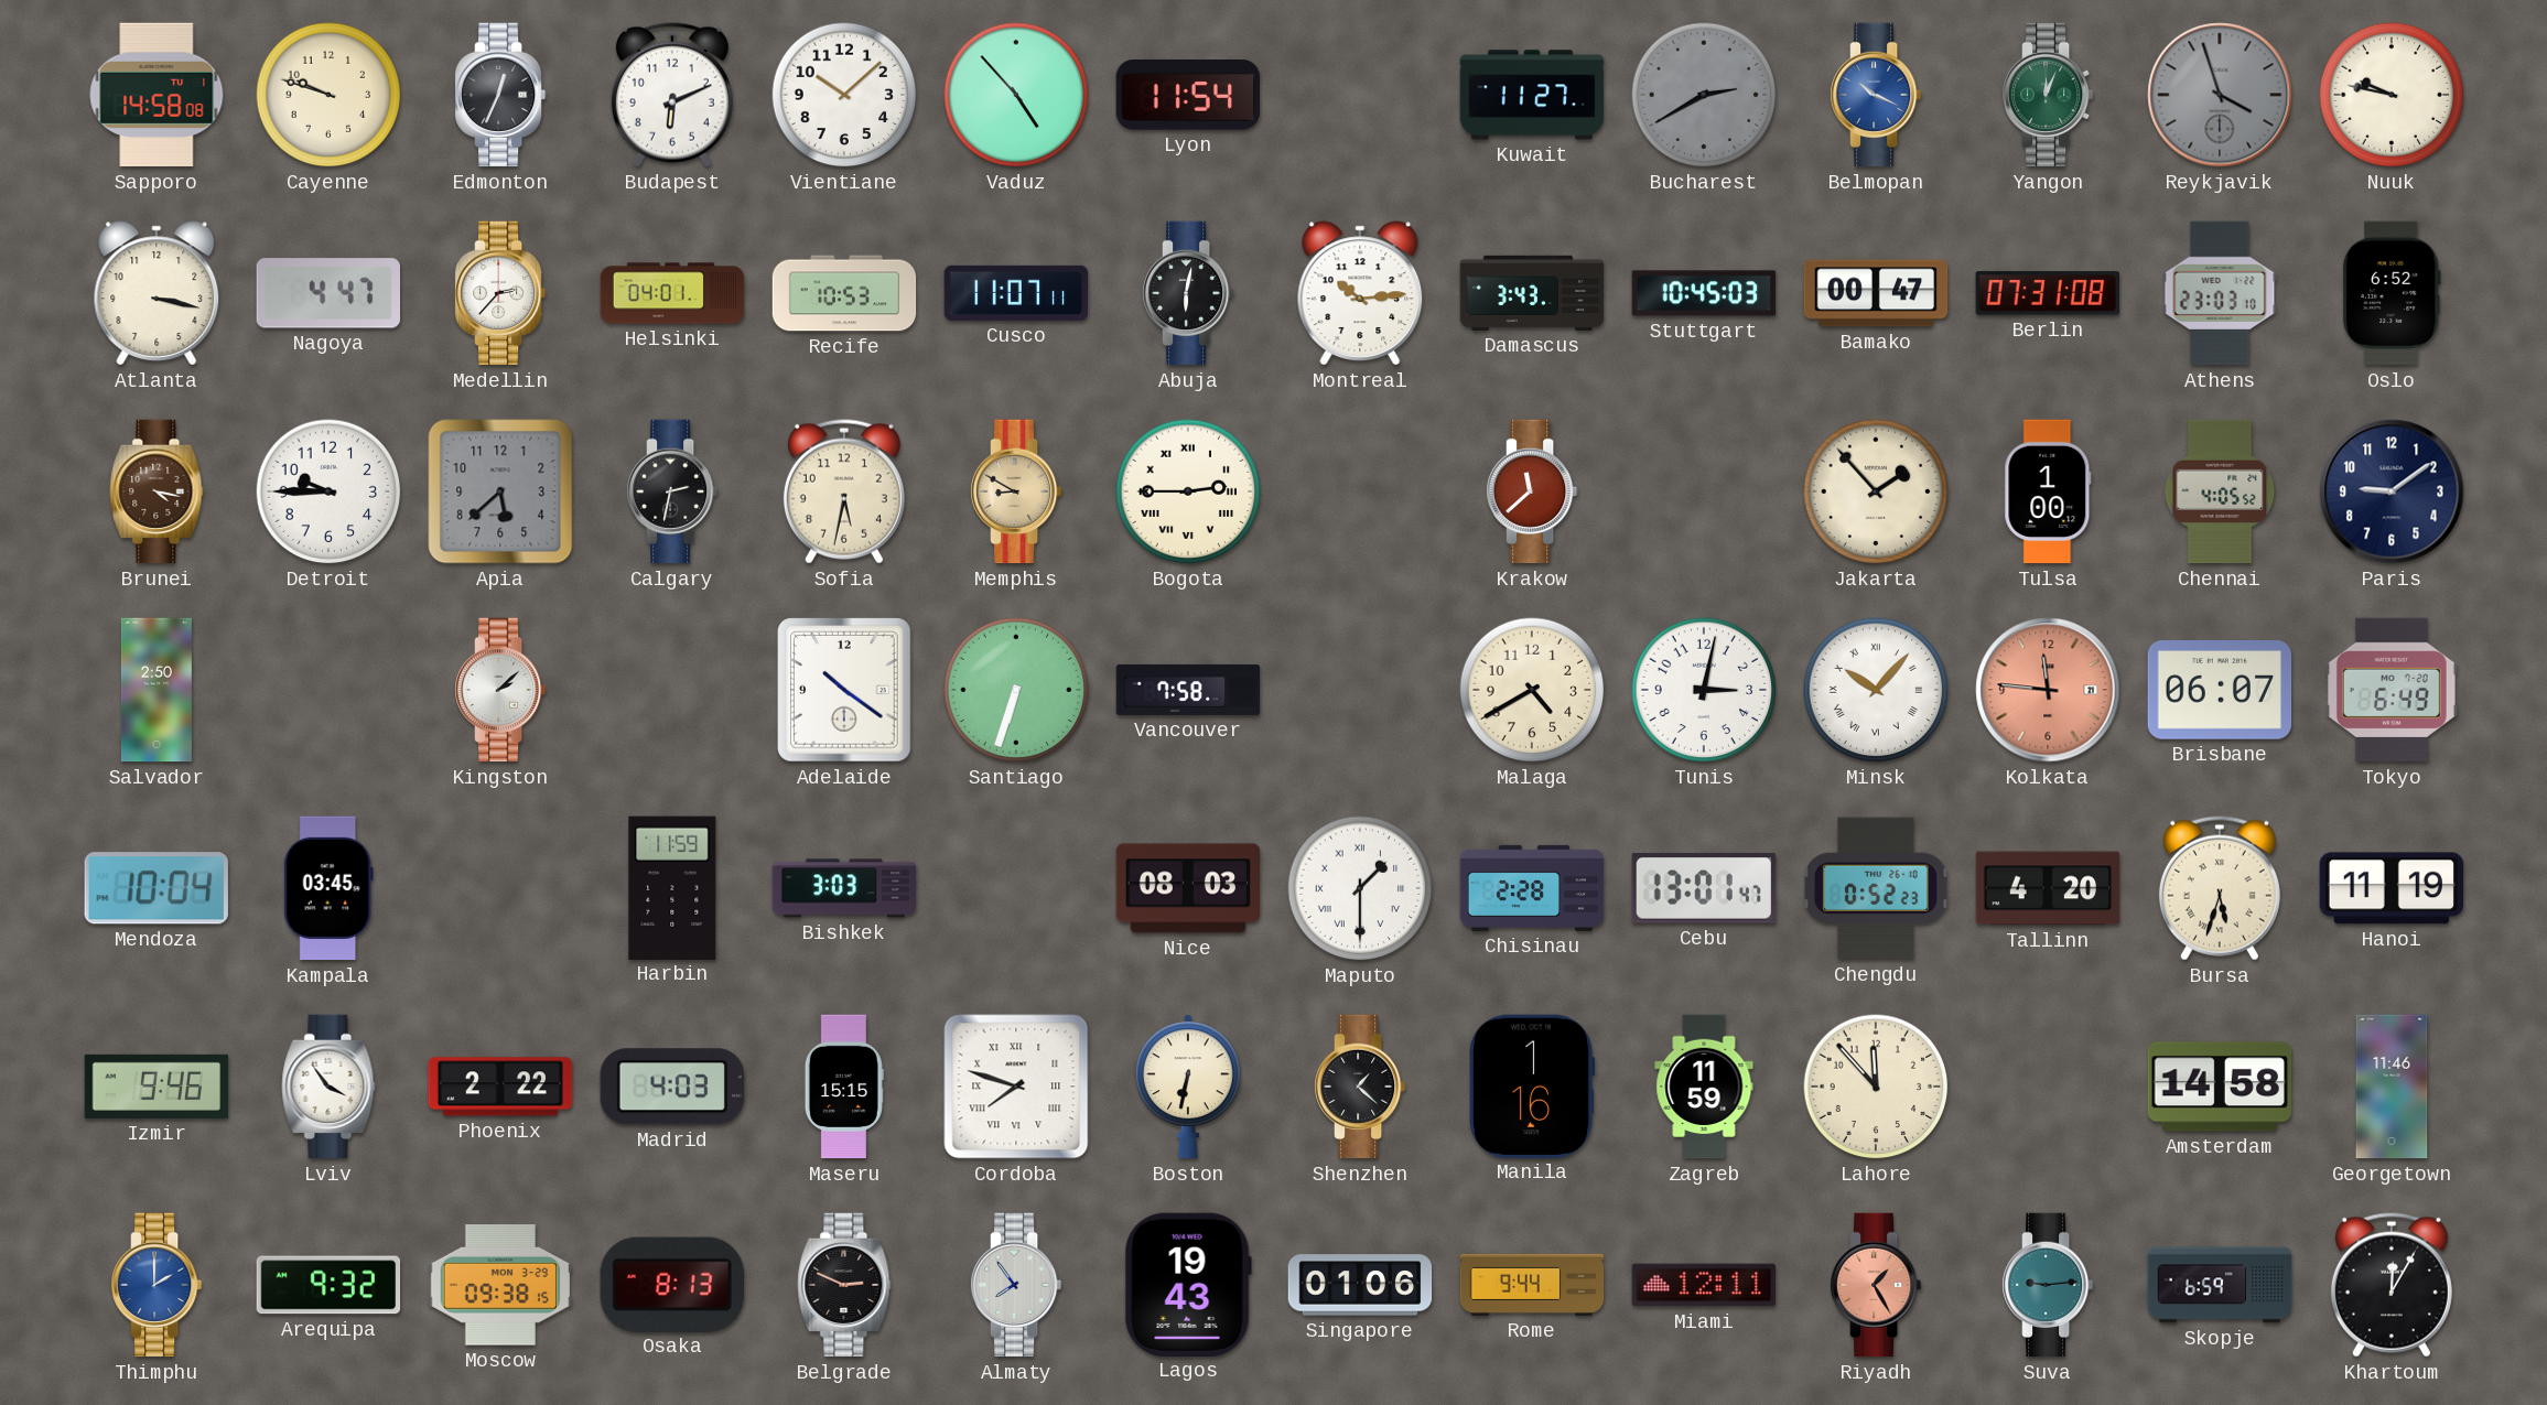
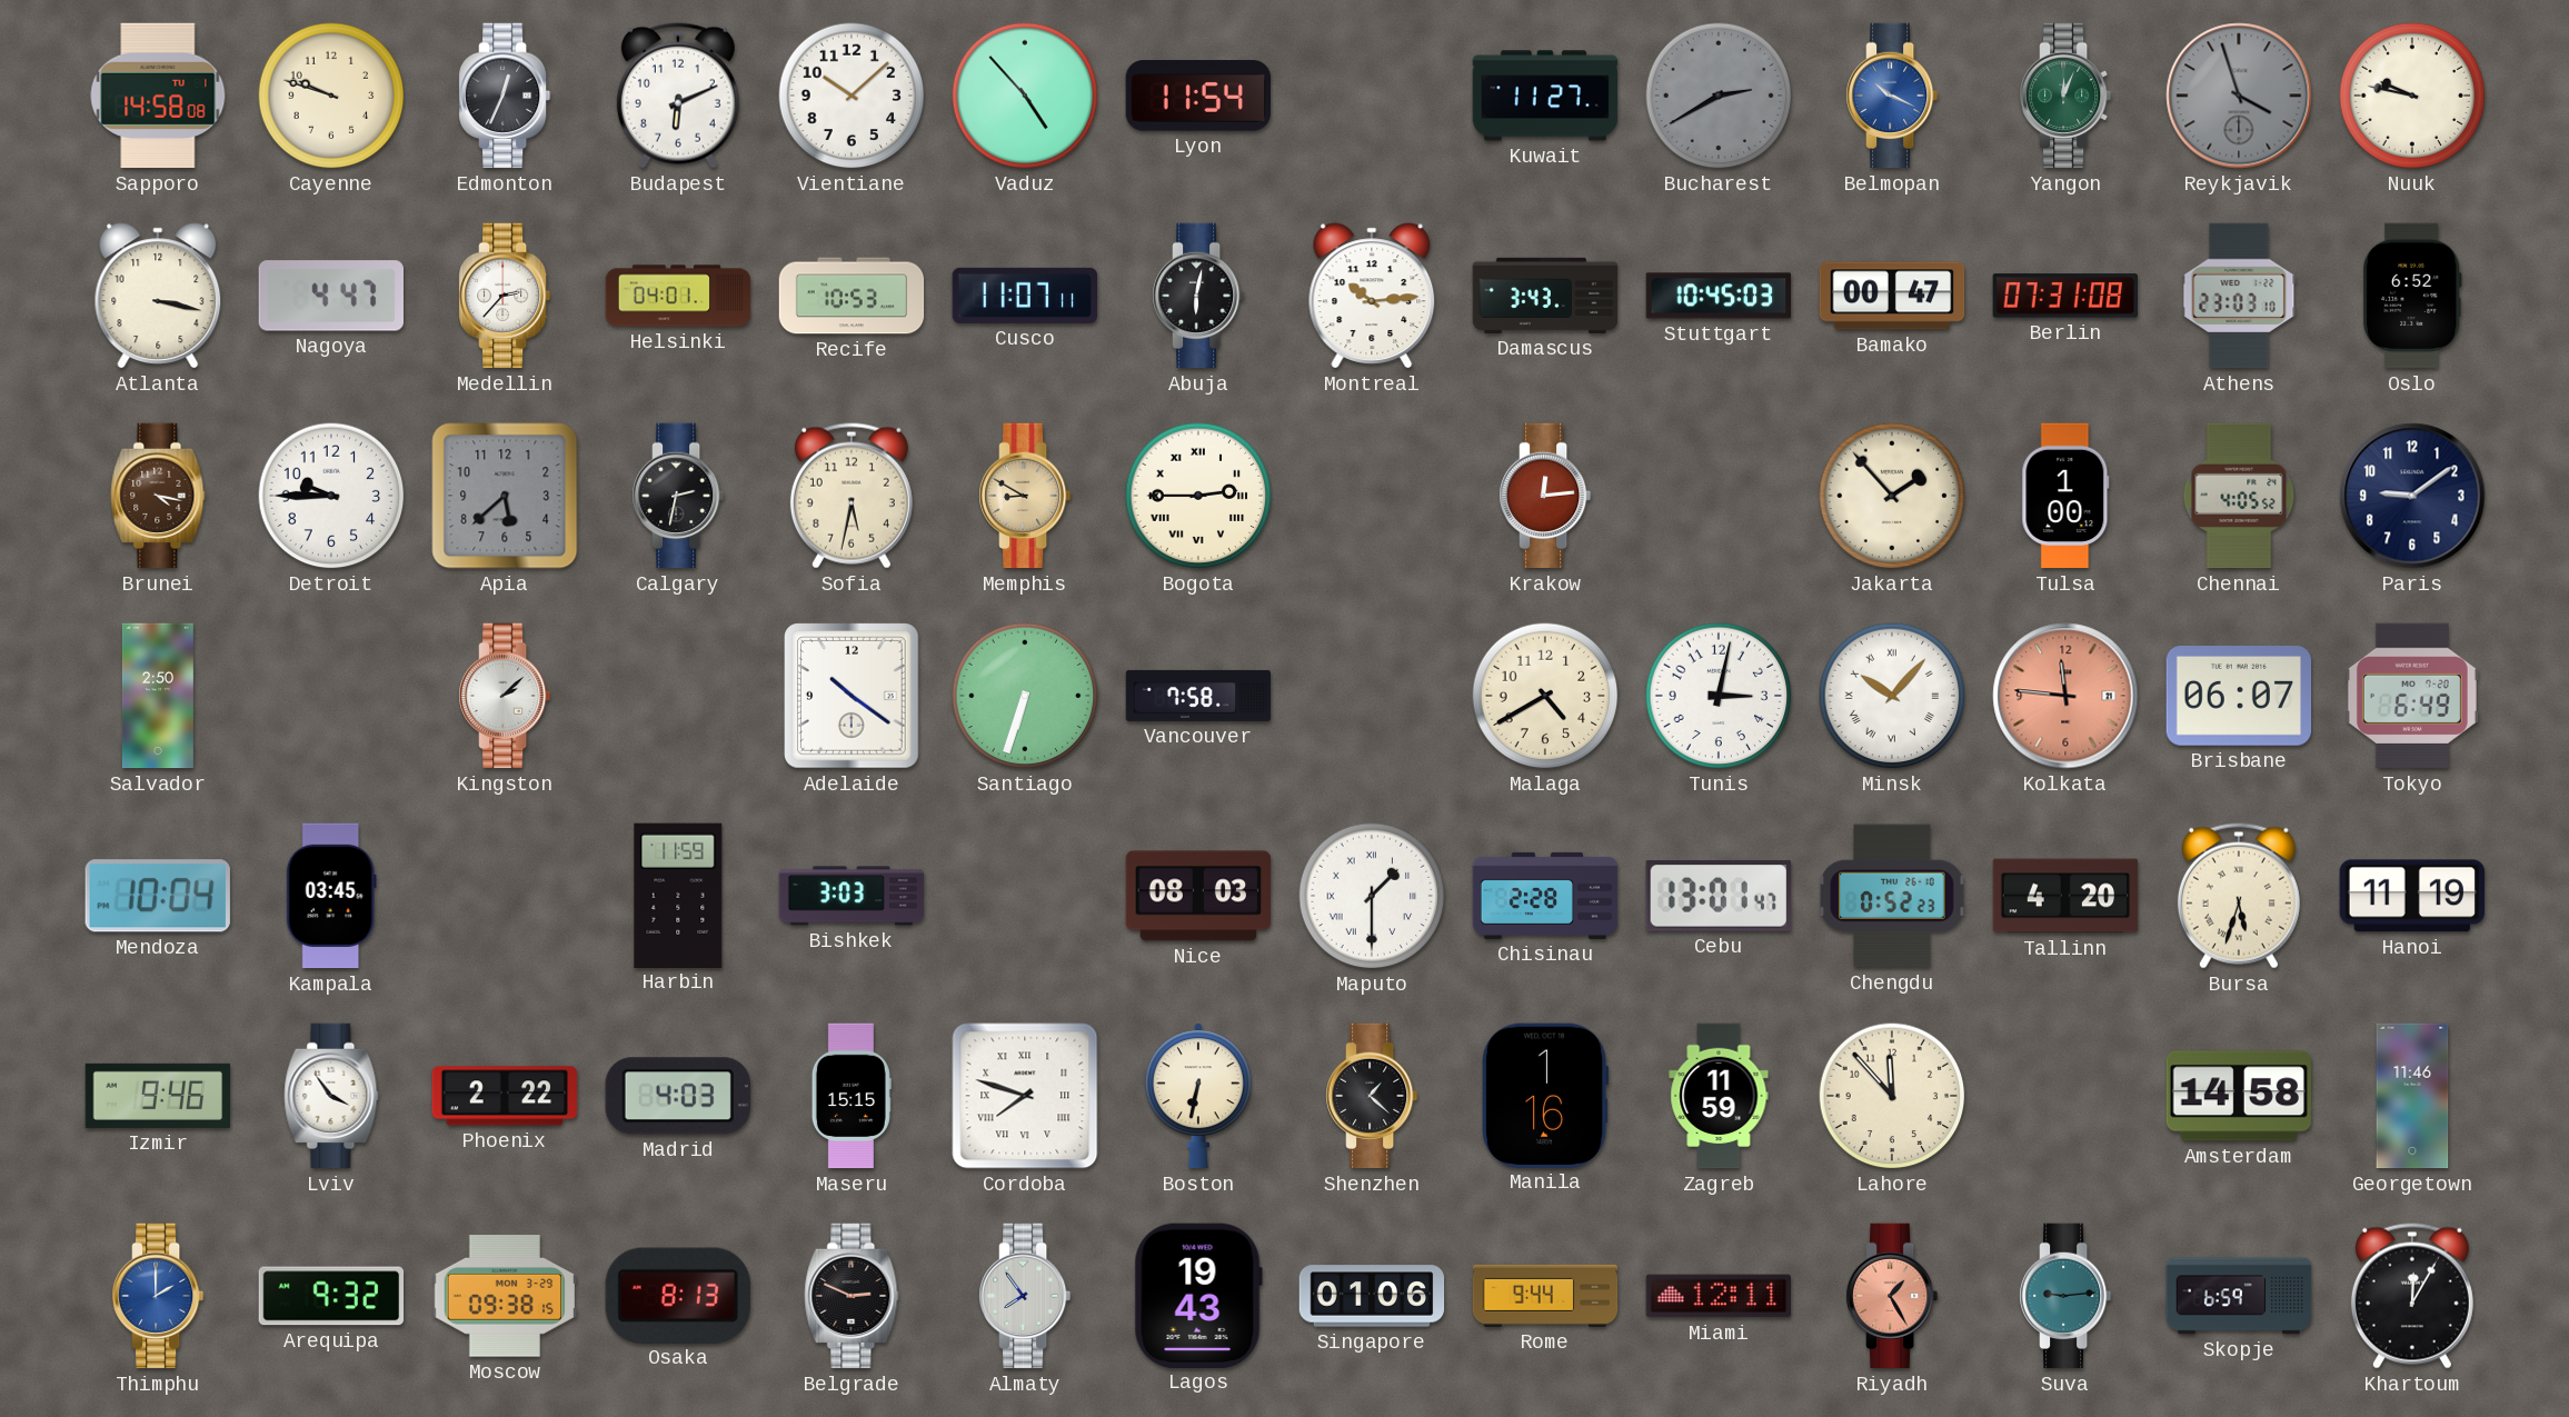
Krakow: 11:38 -> 12:14
